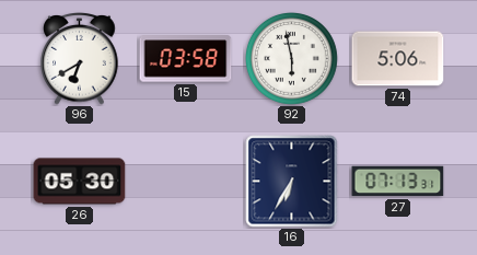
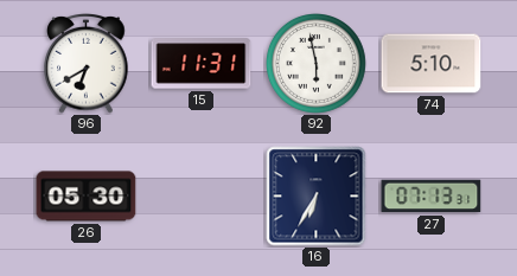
15: 03:58 -> 11:31
74: 5:06 -> 5:10
